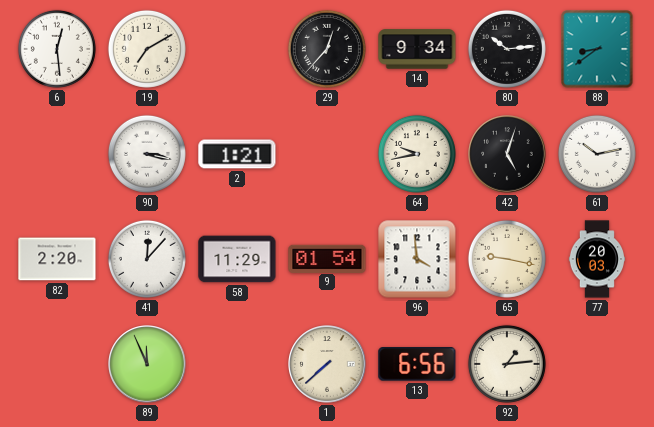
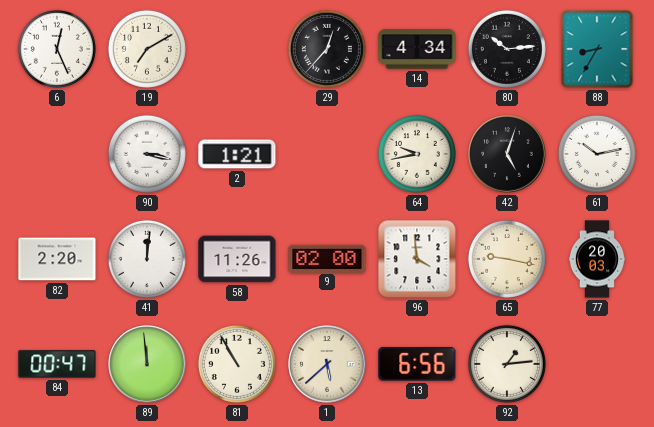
6: 12:29 -> 12:26
14: 9:34 -> 4:34
88: 8:39 -> 8:35
41: 12:07 -> 12:01
58: 11:29 -> 11:26
9: 01:54 -> 02:00
84: none -> 00:47
89: 11:56 -> 11:59
81: none -> 10:55
1: 7:38 -> 5:38
